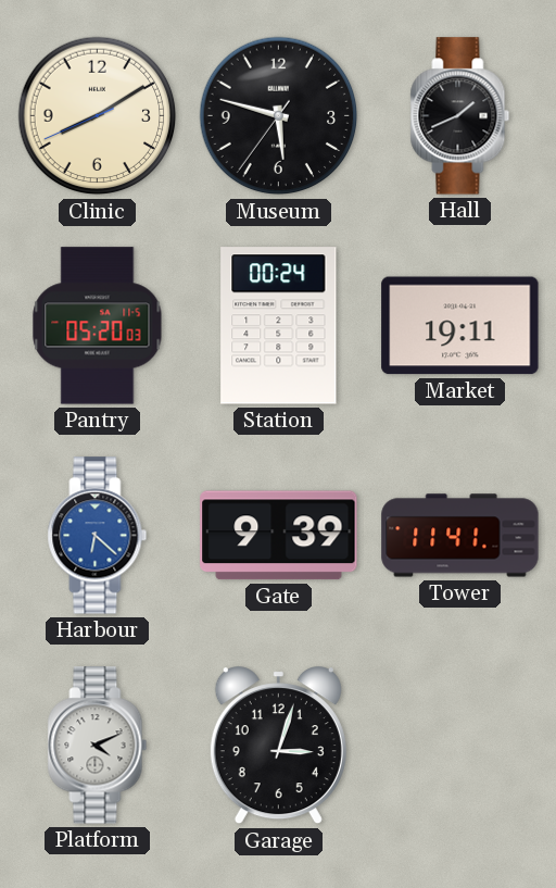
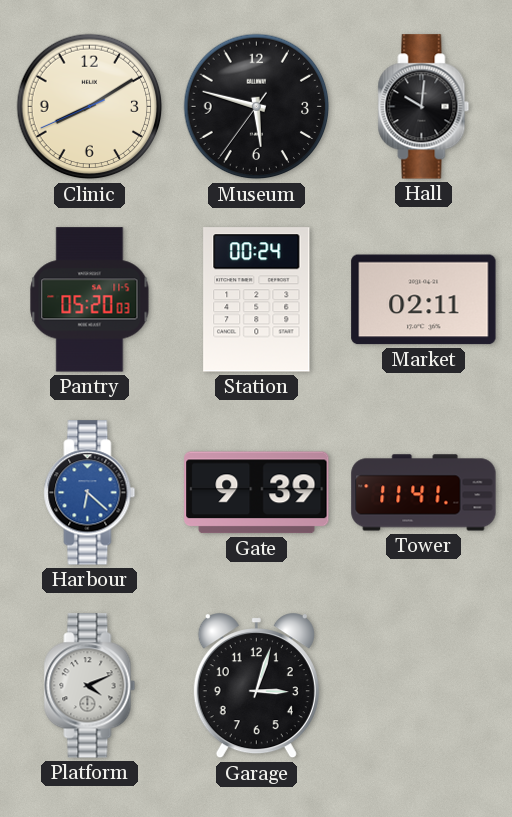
Hall: 1:41 -> 10:01
Market: 19:11 -> 02:11
